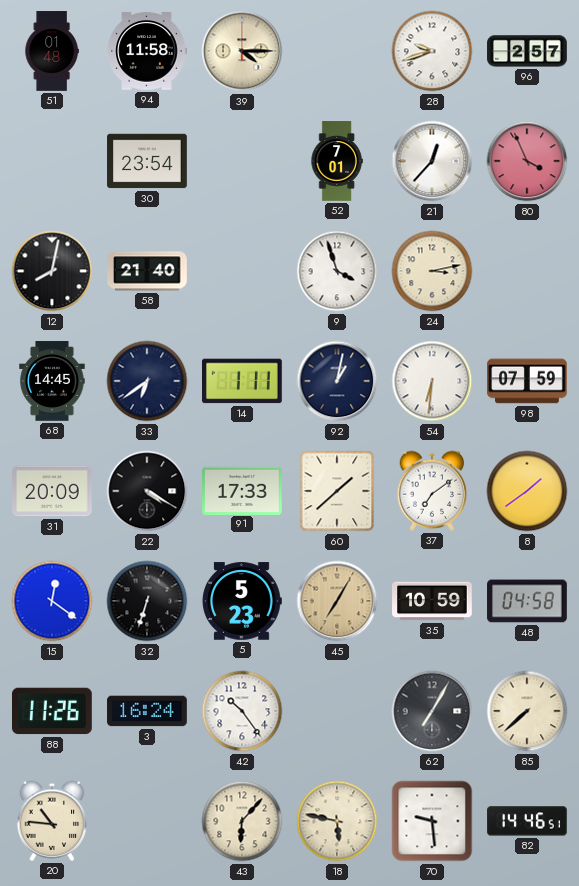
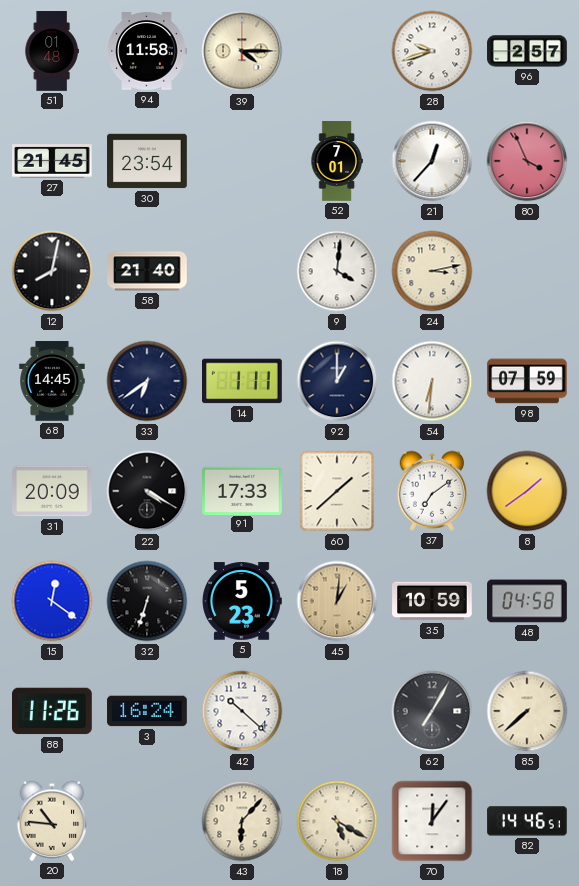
27: none -> 21:45
9: 3:57 -> 4:01
92: 1:02 -> 1:00
45: 7:05 -> 1:01
42: 10:24 -> 10:22
18: 5:47 -> 5:20
70: 9:29 -> 12:06
